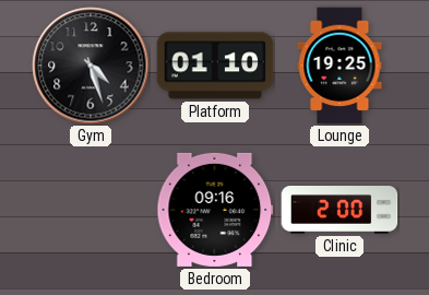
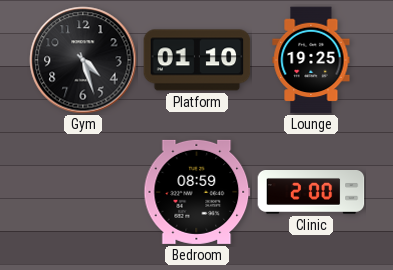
Bedroom: 09:16 -> 08:59
